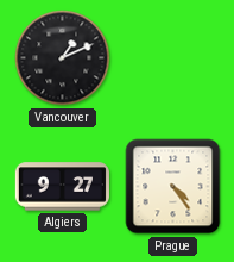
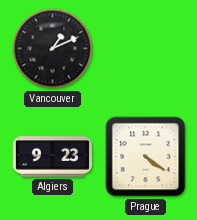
Algiers: 9:27 -> 9:23
Prague: 4:24 -> 4:21
